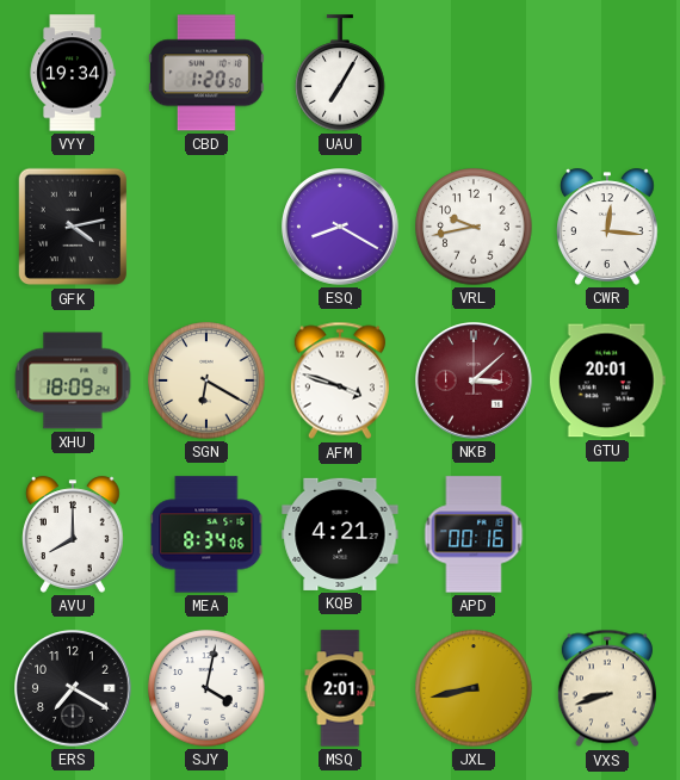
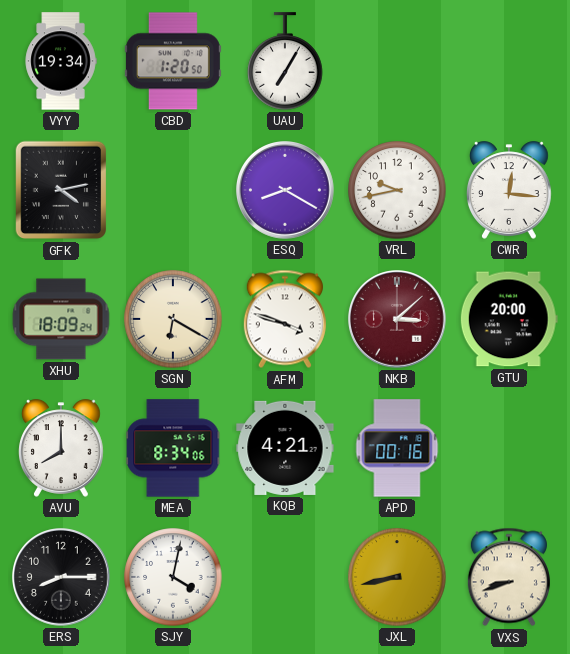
GTU: 20:01 -> 20:00
ERS: 7:20 -> 8:15
MSQ: 2:01 -> none
